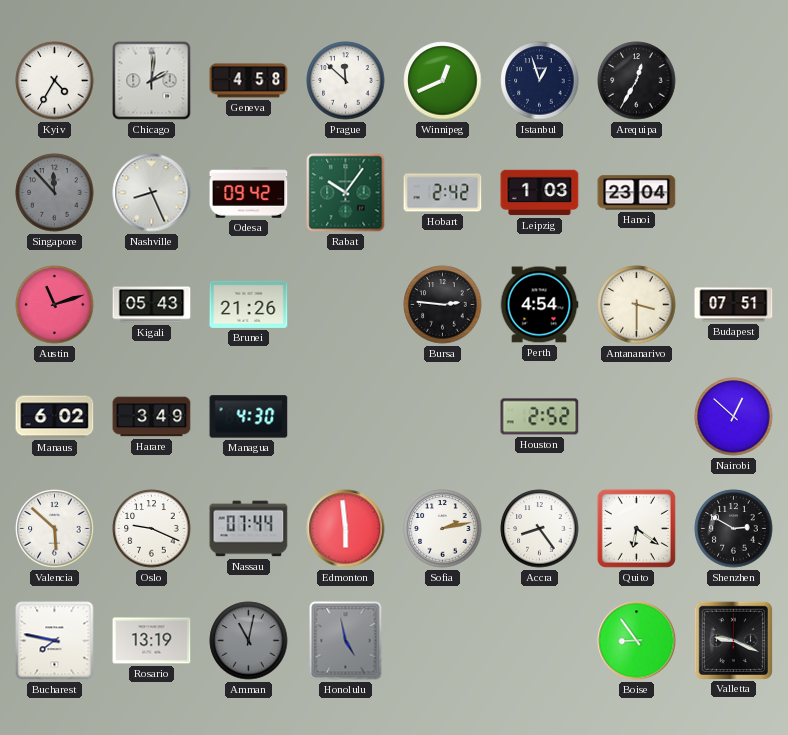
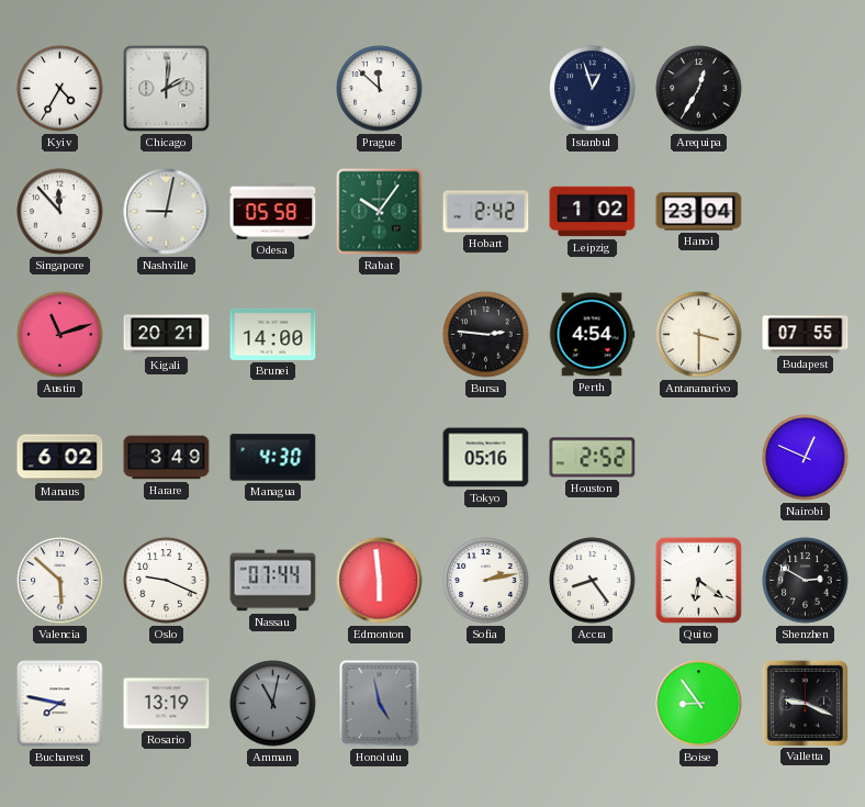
Geneva: 4:58 -> none
Winnipeg: 12:41 -> none
Singapore dial: grey -> white
Nashville: 8:26 -> 9:02
Odesa: 09:42 -> 05:58
Leipzig: 1:03 -> 1:02
Kigali: 05:43 -> 20:21
Brunei: 21:26 -> 14:00
Budapest: 07:51 -> 07:55
Tokyo: none -> 05:16
Nairobi: 12:52 -> 12:49
